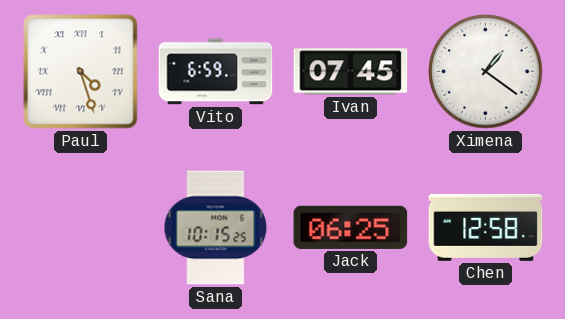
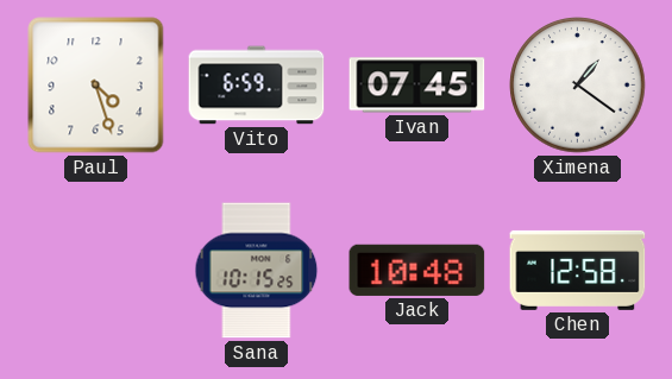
Paul numerals: Roman -> Arabic
Jack: 06:25 -> 10:48
